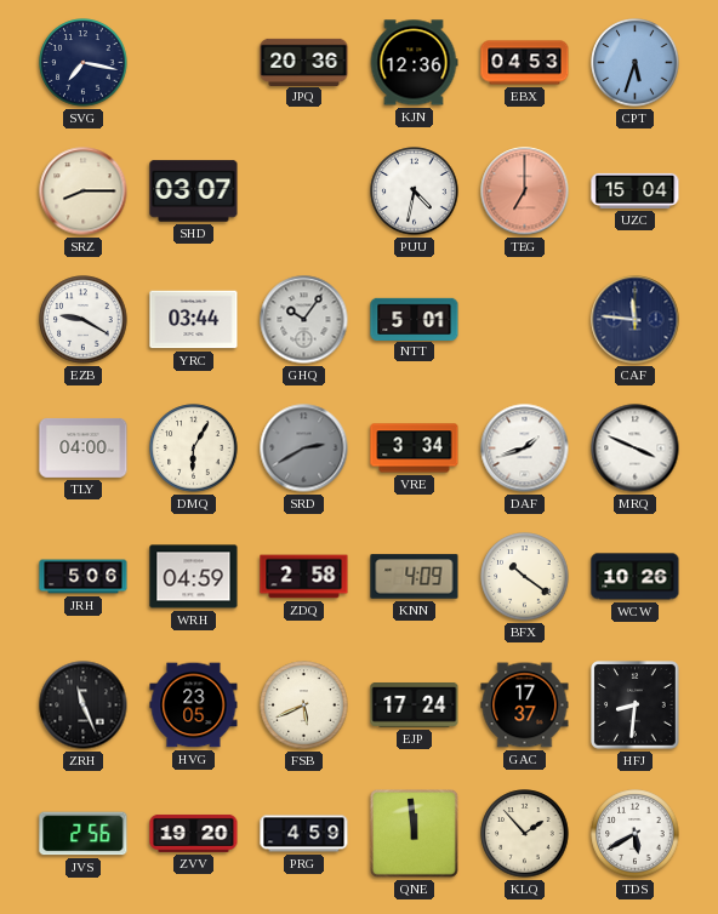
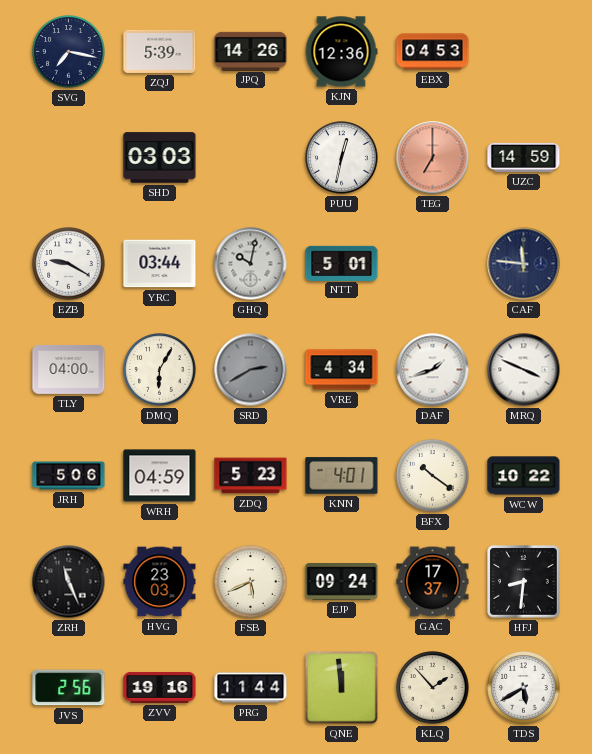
ZQJ: none -> 5:39
JPQ: 20:36 -> 14:26
CPT: 5:33 -> none
SRZ: 8:15 -> none
SHD: 03:07 -> 03:03
PUU: 4:32 -> 12:32
UZC: 15:04 -> 14:59
GHQ: 10:06 -> 10:02
VRE: 3:34 -> 4:34
ZDQ: 2:58 -> 5:23
KNN: 4:09 -> 4:01
WCW: 10:26 -> 10:22
HVG: 23:05 -> 23:03
EJP: 17:24 -> 09:24
ZVV: 19:20 -> 19:16
PRG: 4:59 -> 11:44
